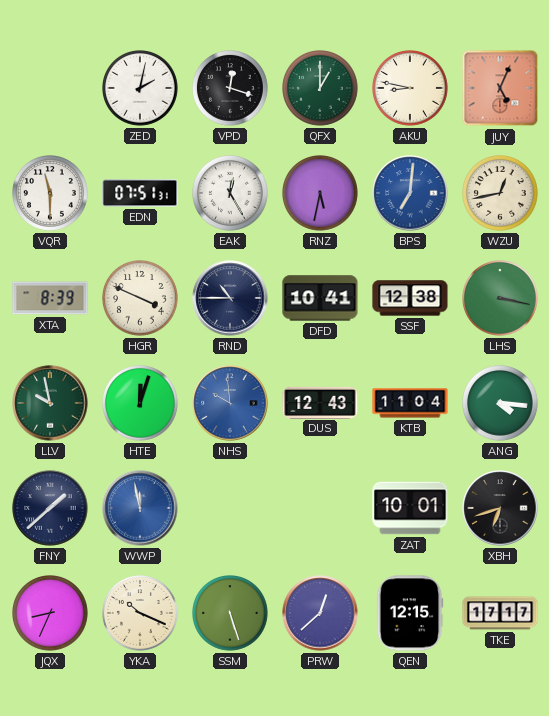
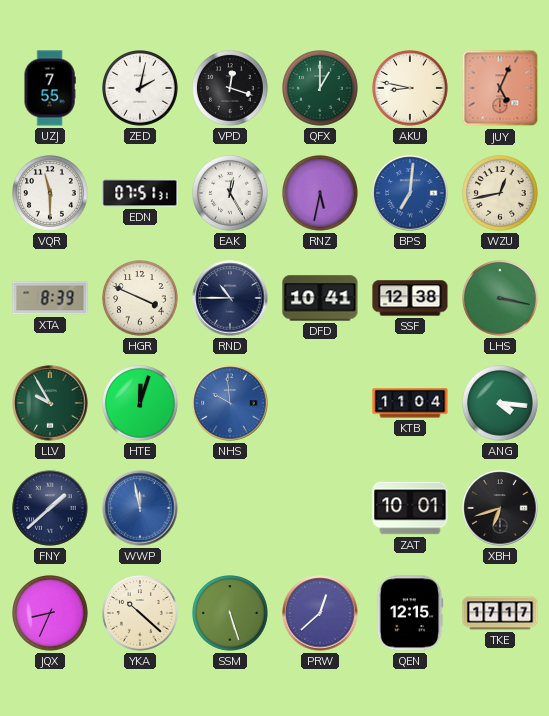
UZJ: none -> 7:55
LLV: 9:58 -> 9:55
DUS: 12:43 -> none
YKA: 10:19 -> 10:22
